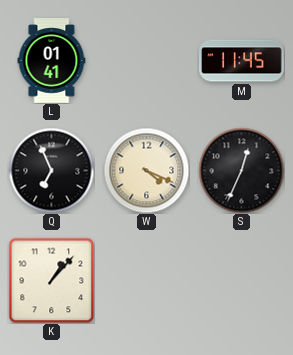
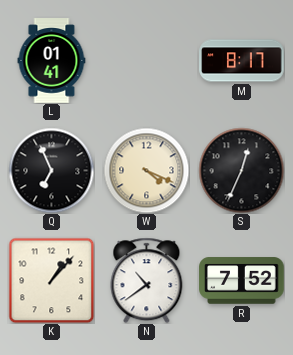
M: 11:45 -> 8:17
N: none -> 10:39
R: none -> 7:52
